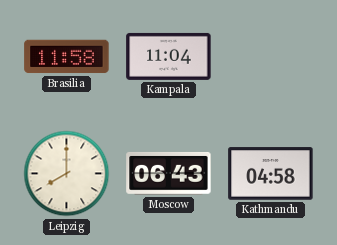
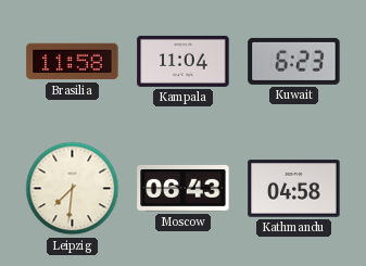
Kuwait: none -> 6:23
Leipzig: 8:00 -> 7:31
